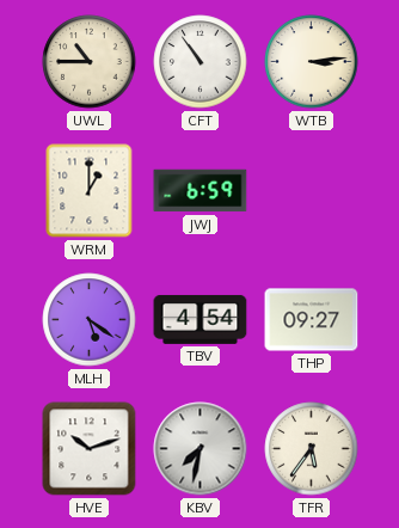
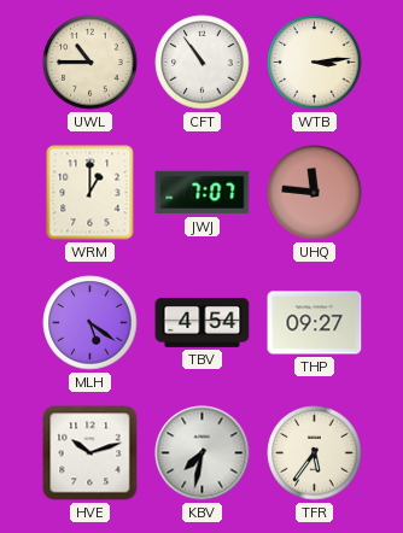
JWJ: 6:59 -> 7:07
UHQ: none -> 11:46
